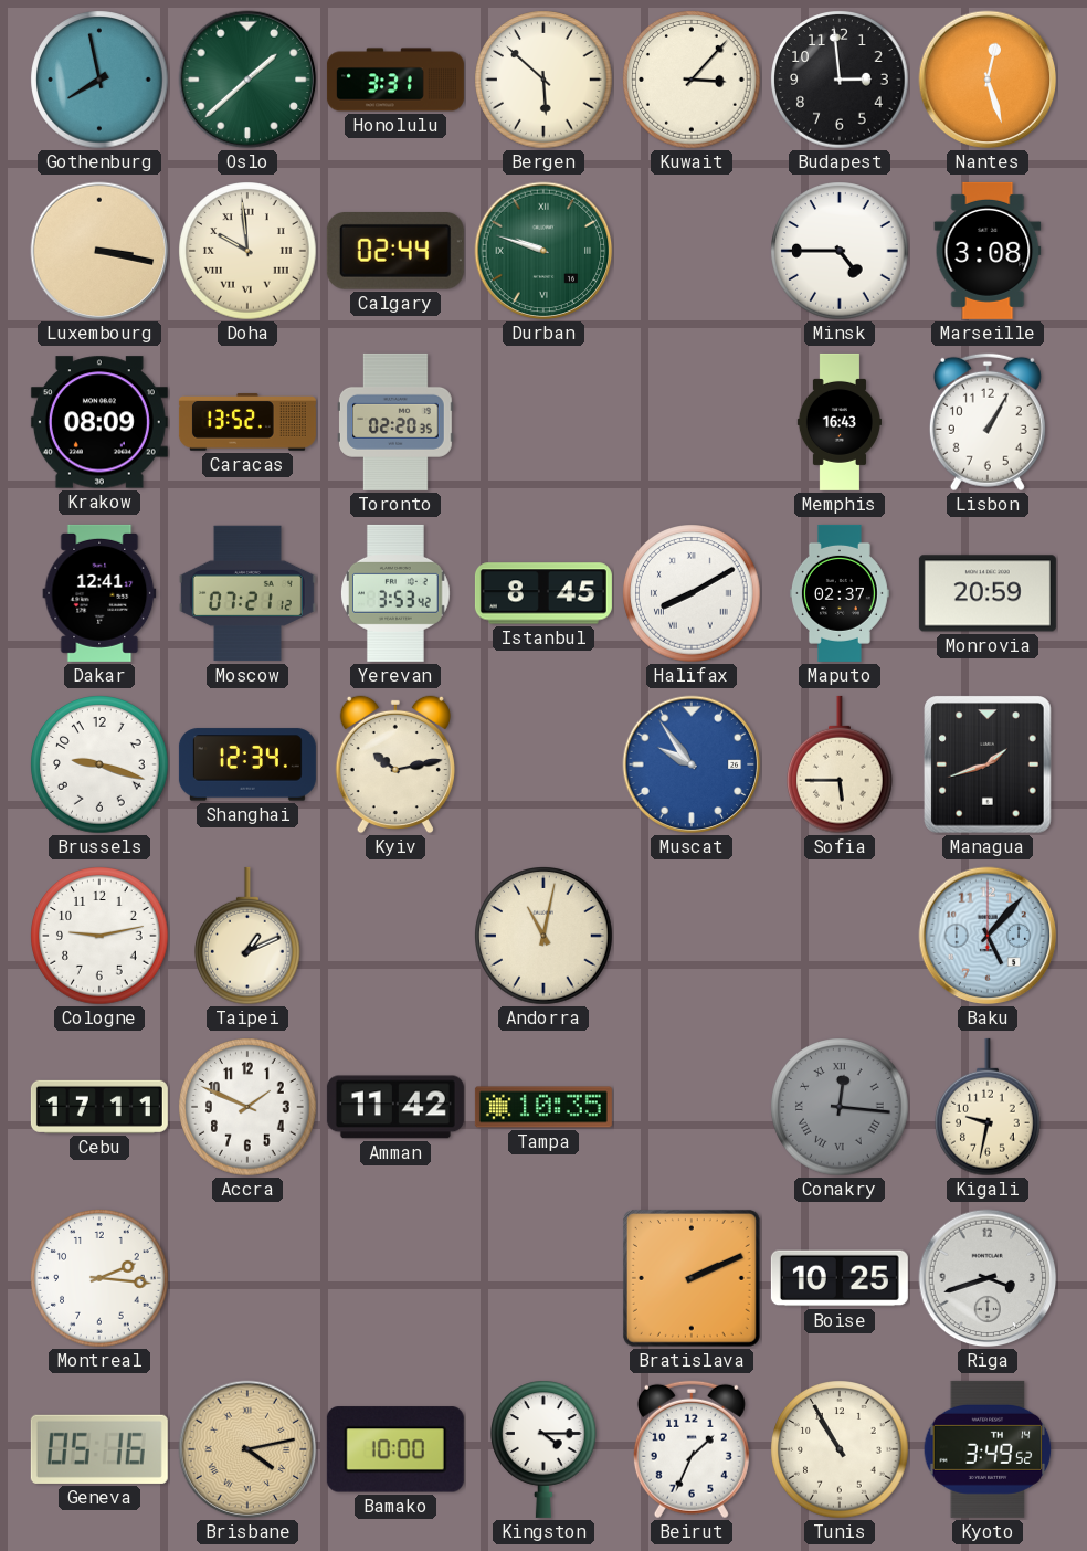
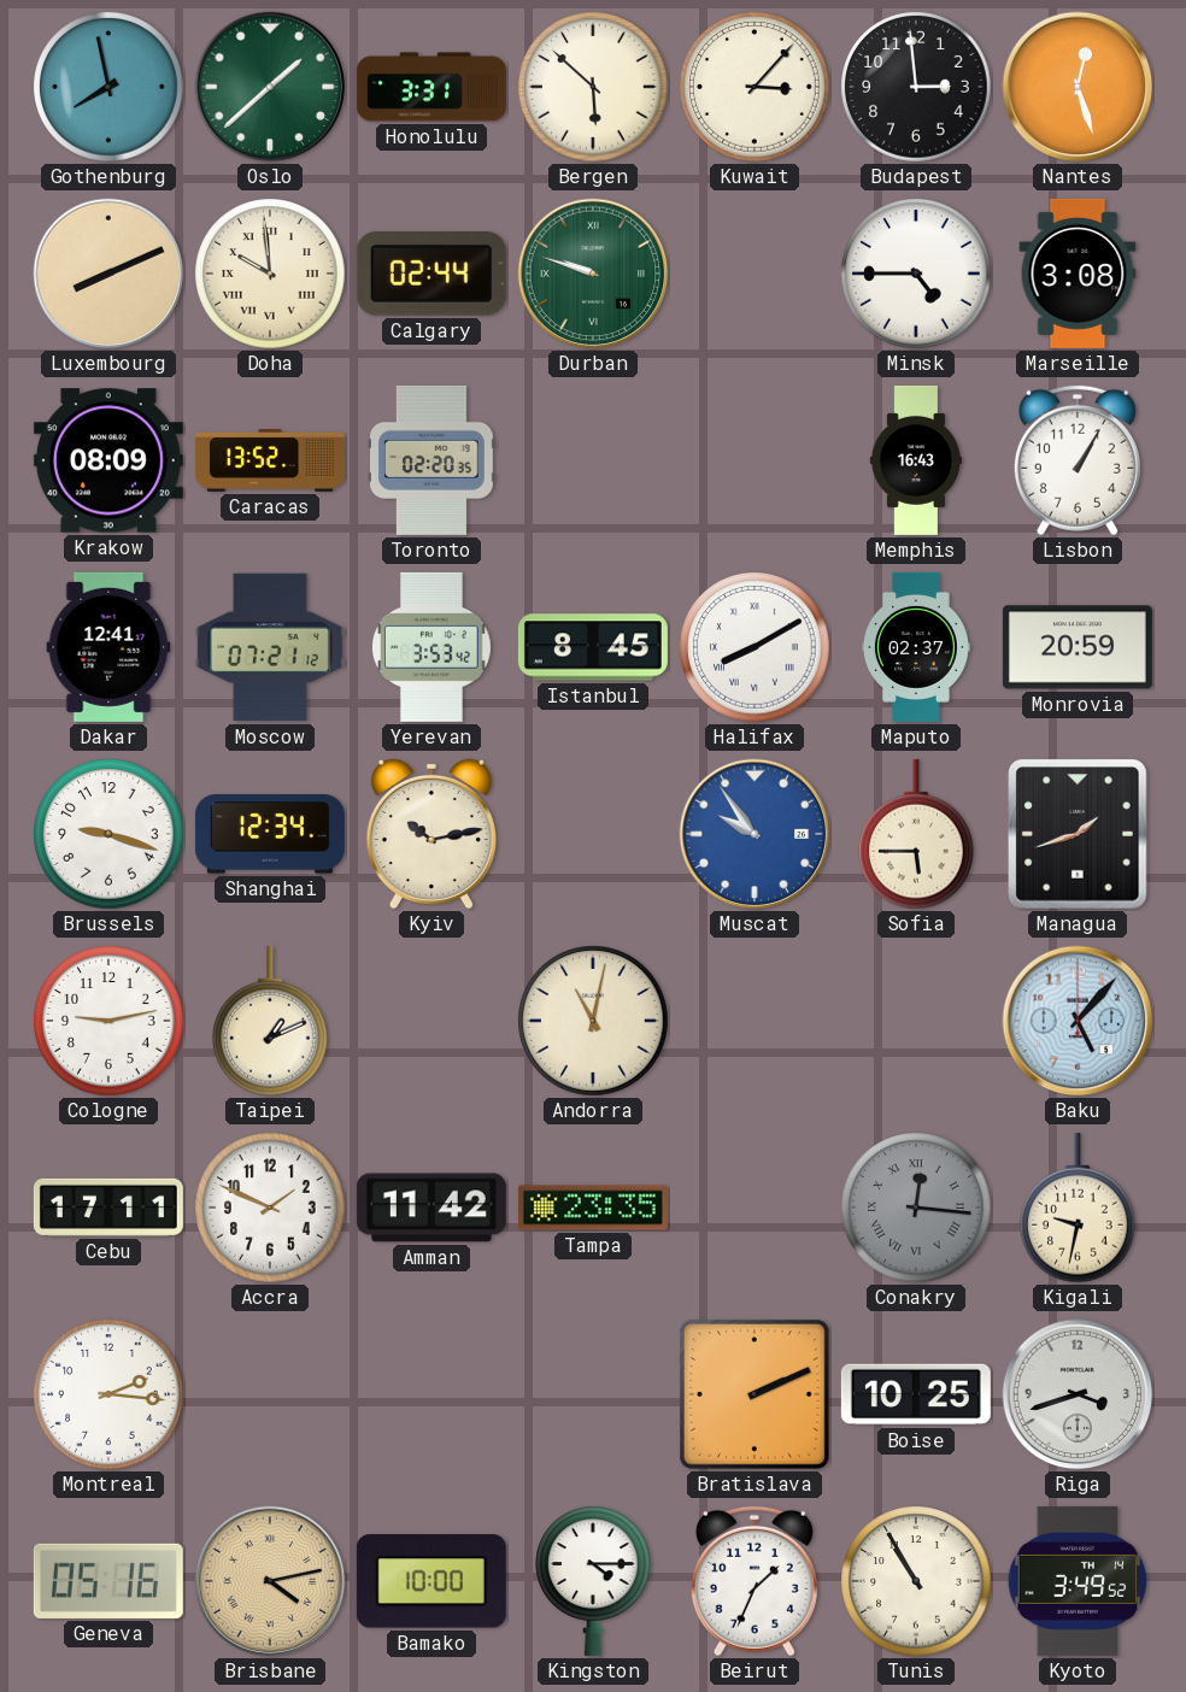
Luxembourg: 3:17 -> 8:11
Tampa: 10:35 -> 23:35
